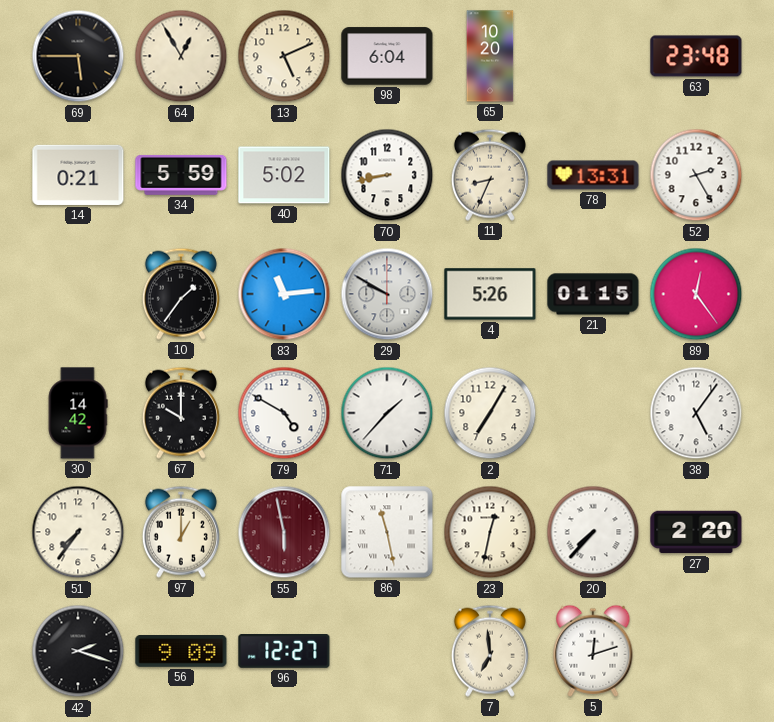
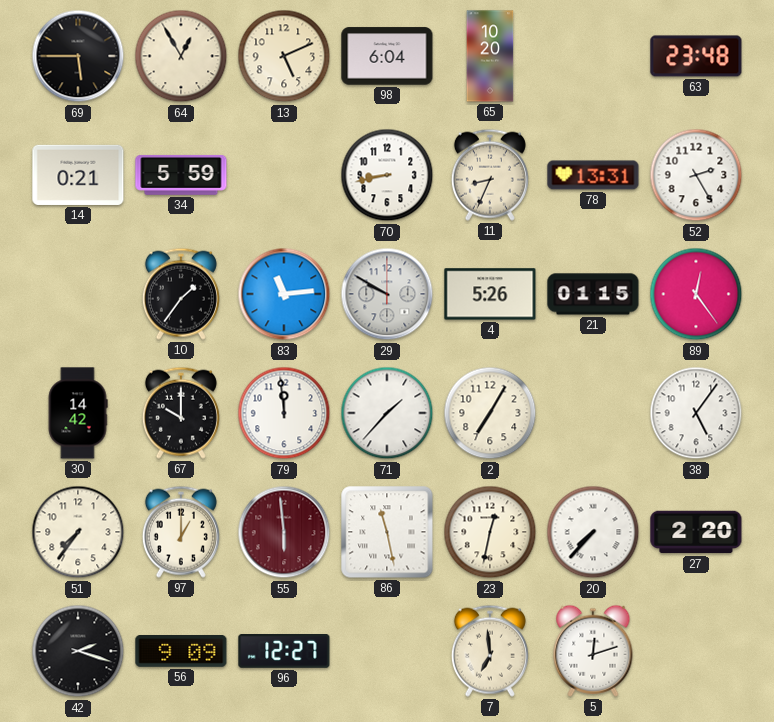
40: 5:02 -> none
79: 4:50 -> 11:59
55: 5:58 -> 5:59
